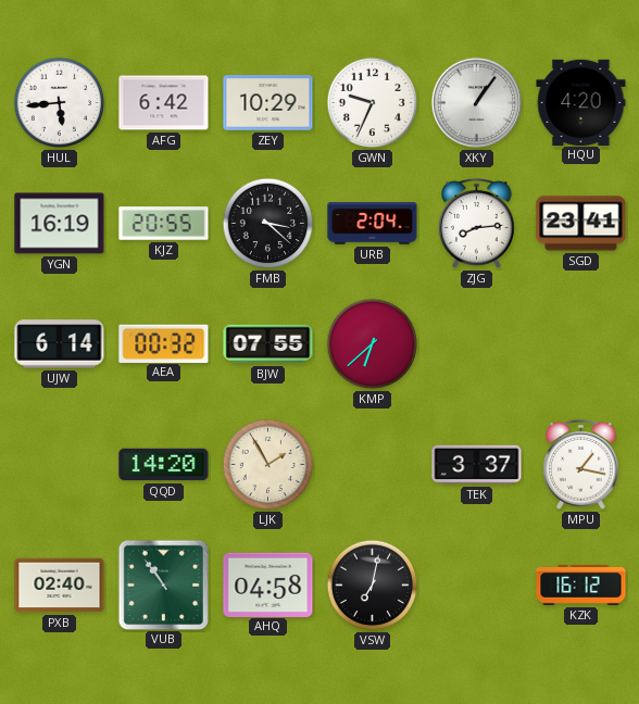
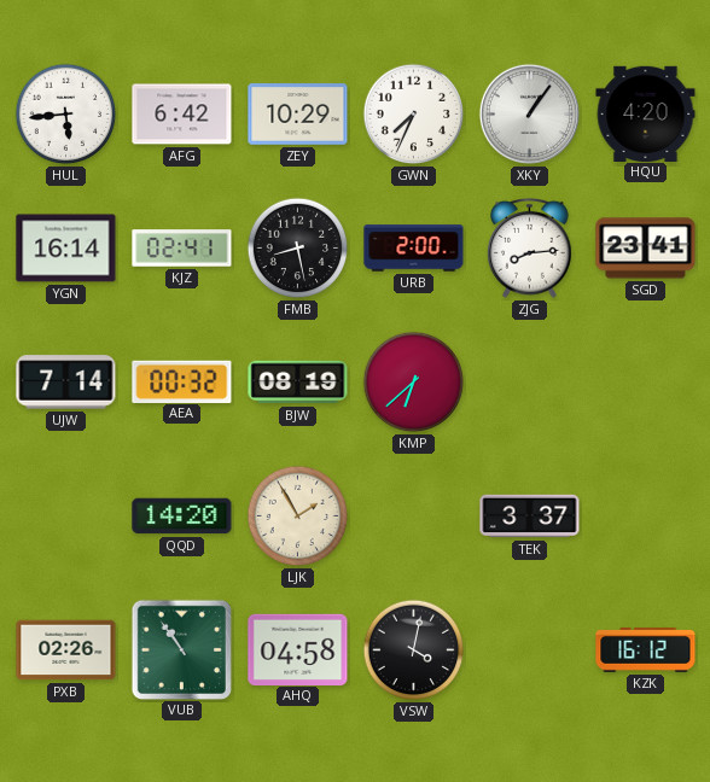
GWN: 9:34 -> 7:34
YGN: 16:19 -> 16:14
KJZ: 20:55 -> 02:41
FMB: 3:22 -> 8:28
URB: 2:04 -> 2:00
UJW: 6:14 -> 7:14
BJW: 07:55 -> 08:19
MPU: 1:17 -> none
PXB: 02:40 -> 02:26
VSW: 7:02 -> 4:02
